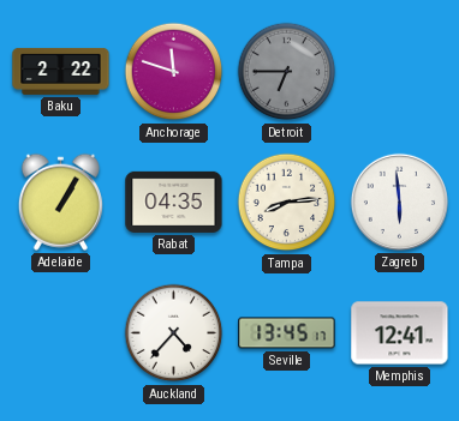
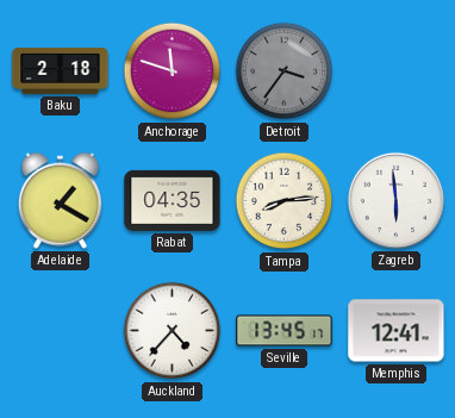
Baku: 2:22 -> 2:18
Detroit: 6:45 -> 3:36
Adelaide: 1:05 -> 1:20
